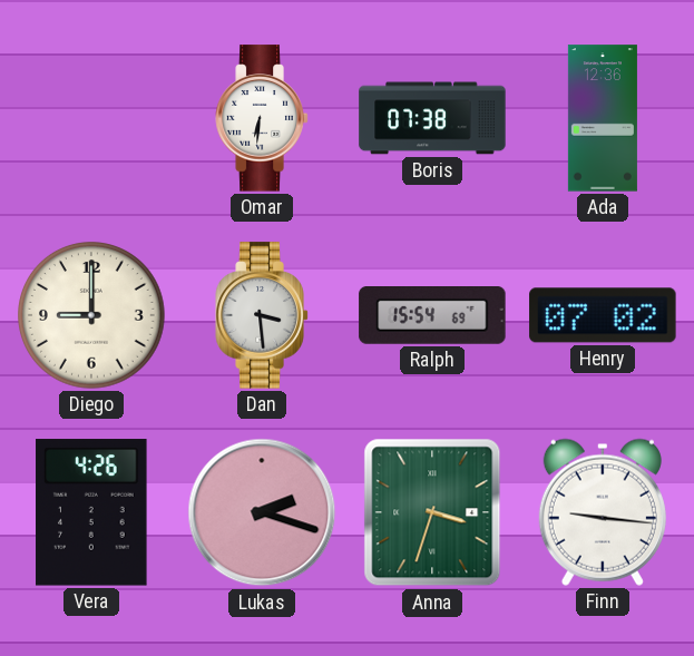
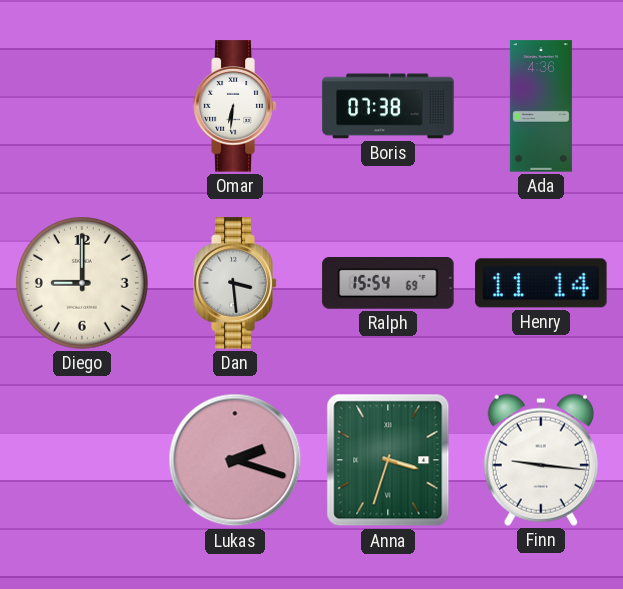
Ada: 12:36 -> 4:36
Henry: 07:02 -> 11:14
Vera: 4:26 -> none
